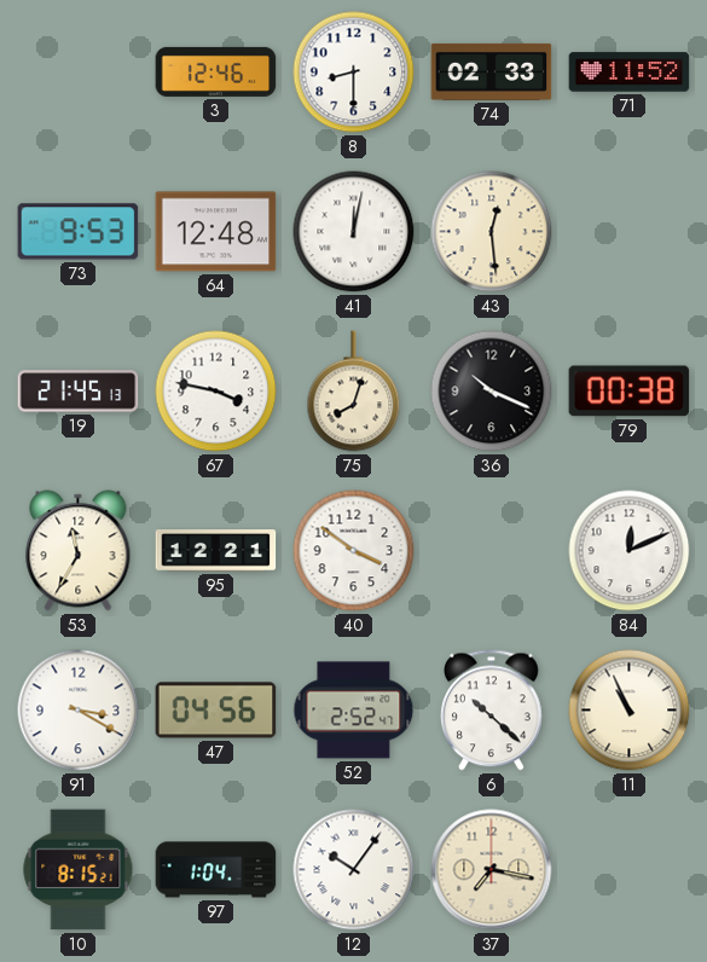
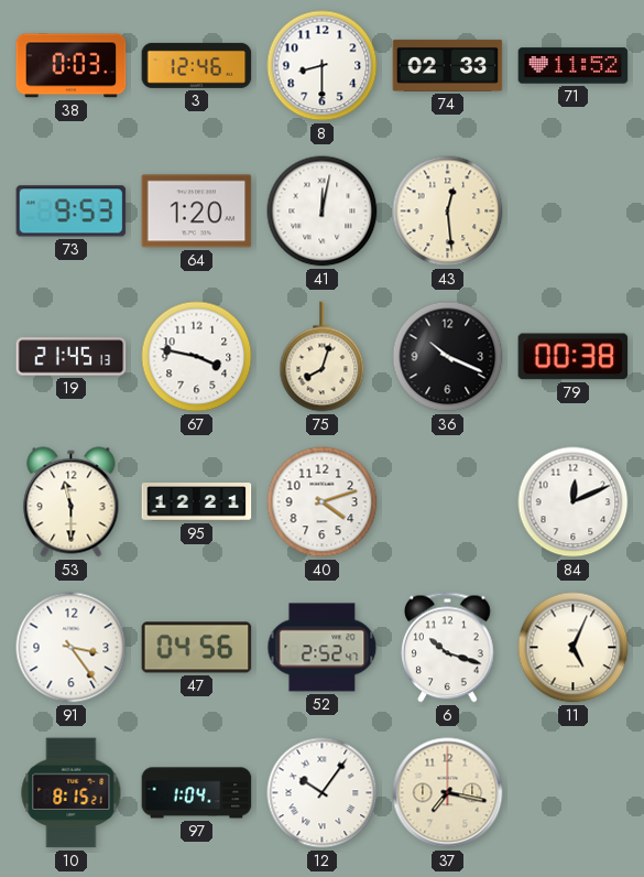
38: none -> 0:03
64: 12:48 -> 1:20
53: 11:35 -> 11:30
40: 3:51 -> 4:12
91: 3:20 -> 3:24
6: 10:22 -> 10:18
11: 10:56 -> 5:04
